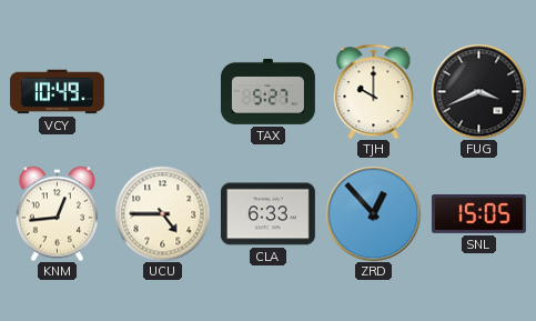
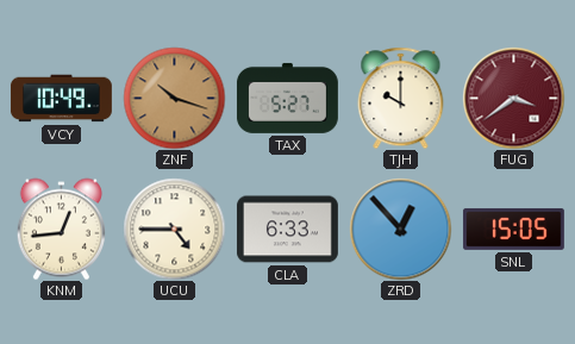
ZNF: none -> 10:18
FUG: 3:41 -> 3:39
FUG dial: black -> burgundy
